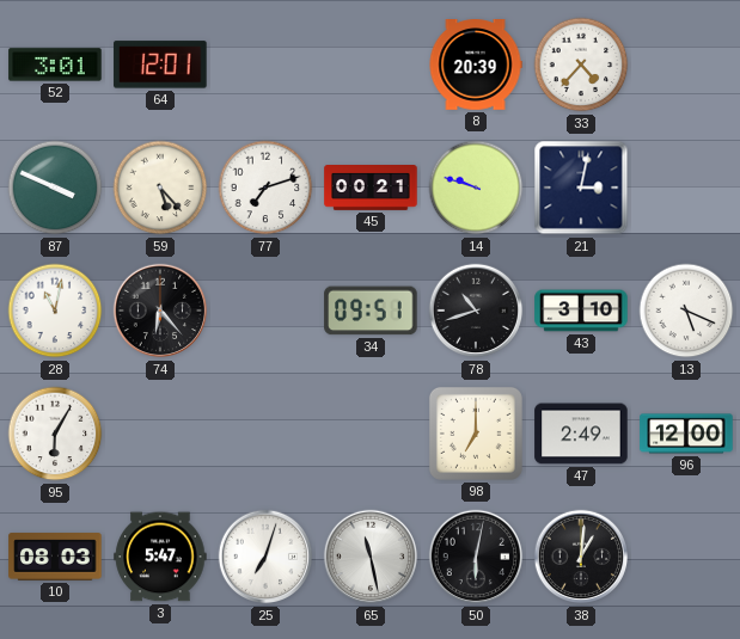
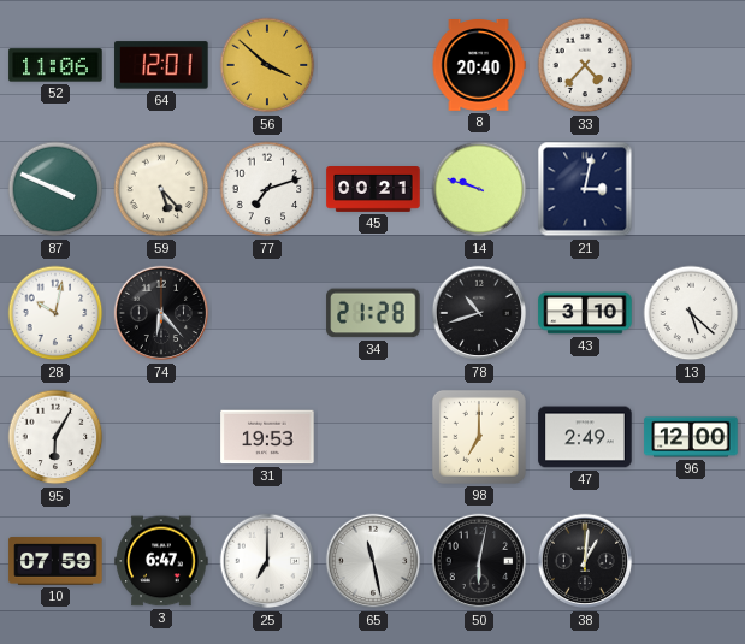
52: 3:01 -> 11:06
56: none -> 3:52
8: 20:39 -> 20:40
28: 11:02 -> 10:02
34: 09:51 -> 21:28
13: 5:19 -> 5:22
31: none -> 19:53
10: 08:03 -> 07:59
3: 5:47 -> 6:47
25: 7:03 -> 7:00
